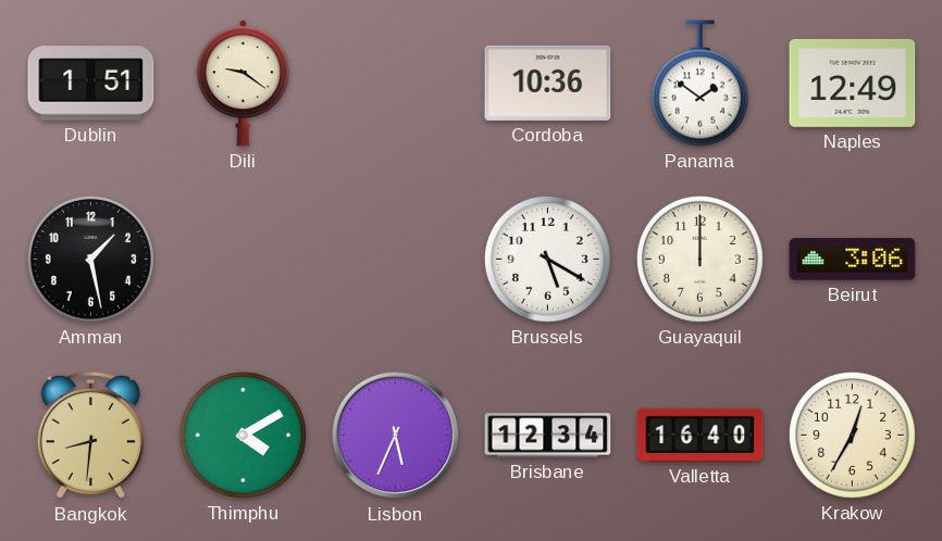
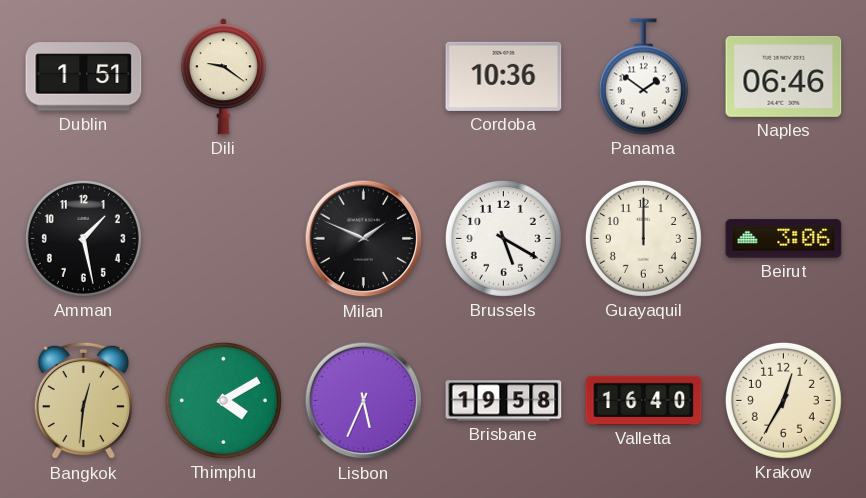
Naples: 12:49 -> 06:46
Milan: none -> 1:49
Bangkok: 8:31 -> 12:31
Brisbane: 12:34 -> 19:58
